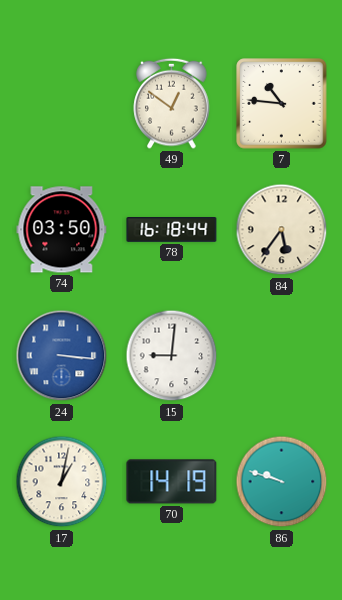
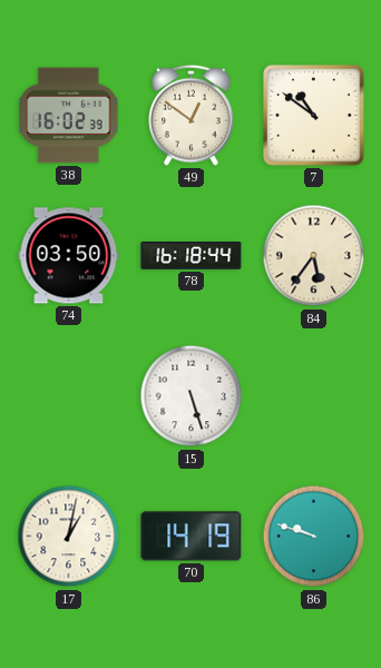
38: none -> 16:02
7: 10:46 -> 10:51
24: 3:16 -> none
15: 9:01 -> 5:27
